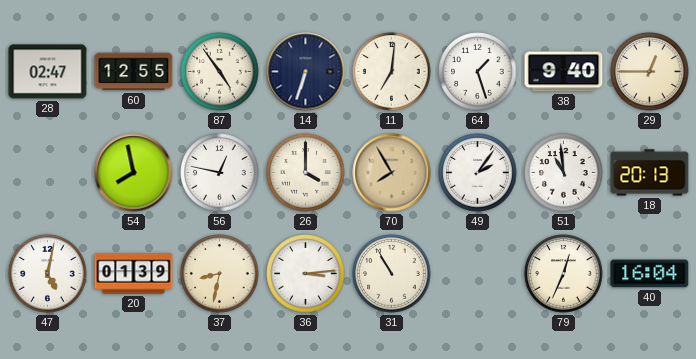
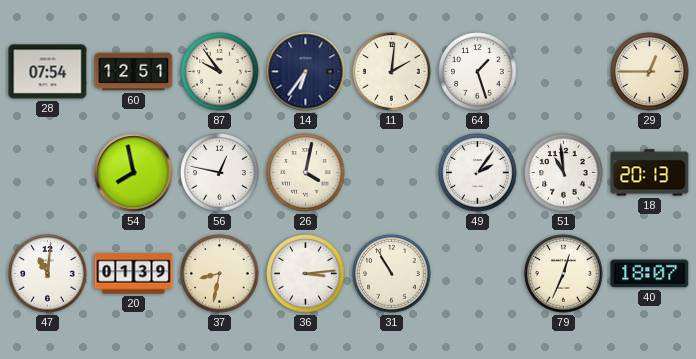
28: 02:47 -> 07:54
60: 12:55 -> 12:51
87: 4:54 -> 9:54
14: 6:33 -> 6:36
11: 7:01 -> 2:01
38: 9:40 -> none
26: 4:00 -> 4:02
70: 7:55 -> none
47: 5:02 -> 11:01
40: 16:04 -> 18:07
